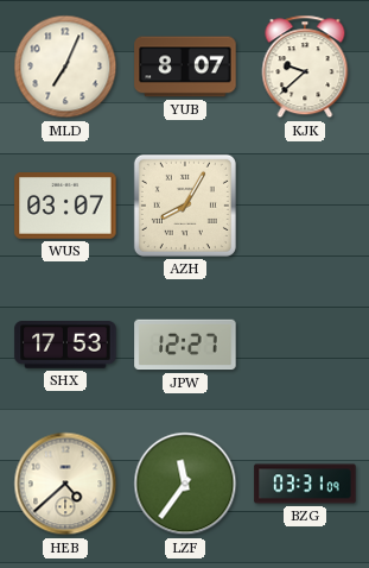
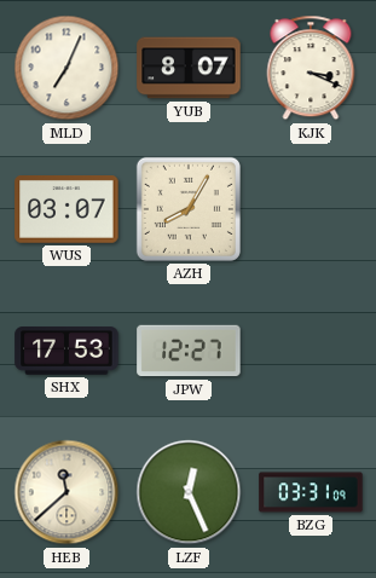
KJK: 9:38 -> 3:19
HEB: 4:38 -> 11:38
LZF: 11:36 -> 12:26
